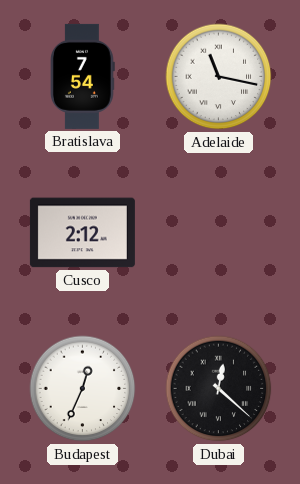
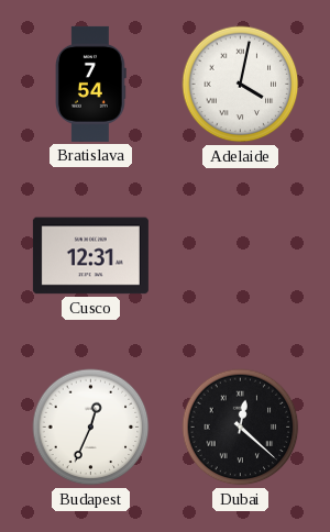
Adelaide: 11:17 -> 4:02
Cusco: 2:12 -> 12:31
